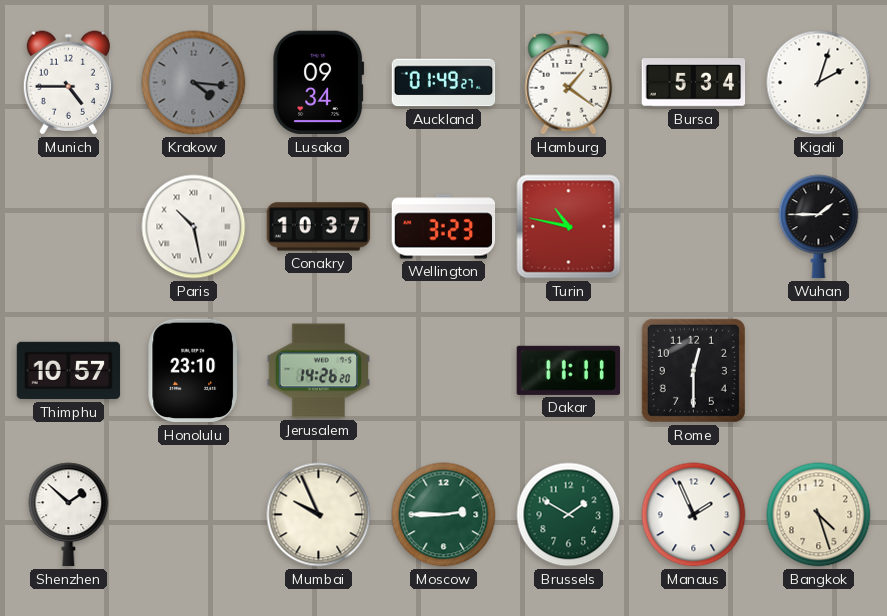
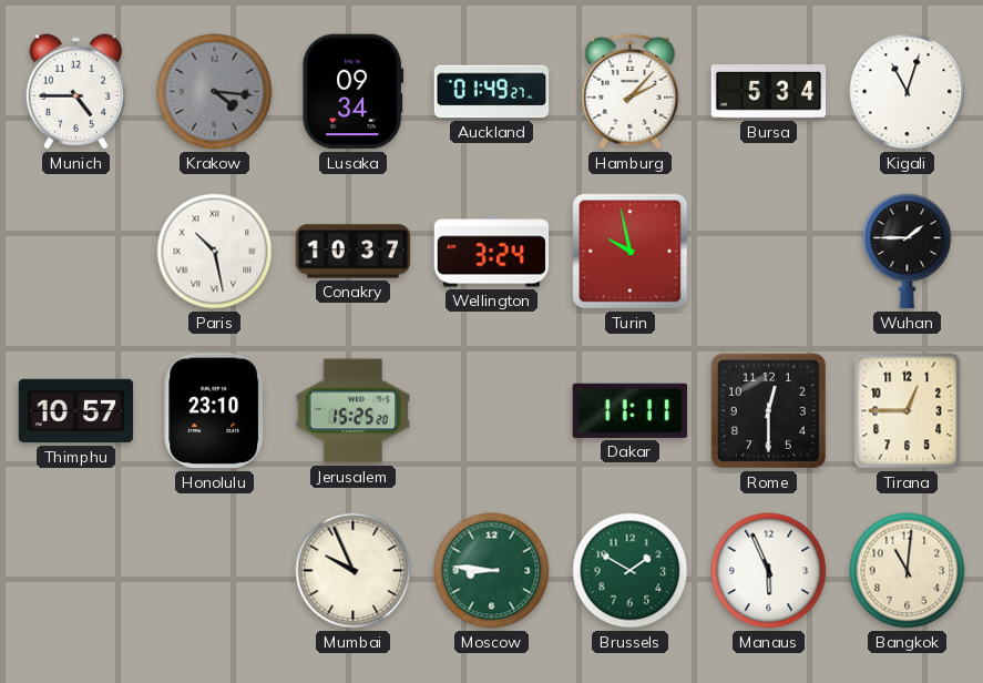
Hamburg: 1:21 -> 2:07
Kigali: 2:03 -> 11:03
Wellington: 3:23 -> 3:24
Turin: 10:47 -> 9:58
Jerusalem: 14:26 -> 15:25
Tirana: none -> 12:45
Shenzhen: 1:52 -> none
Moscow: 2:45 -> 8:46
Manaus: 1:56 -> 5:56
Bangkok: 4:27 -> 11:01
